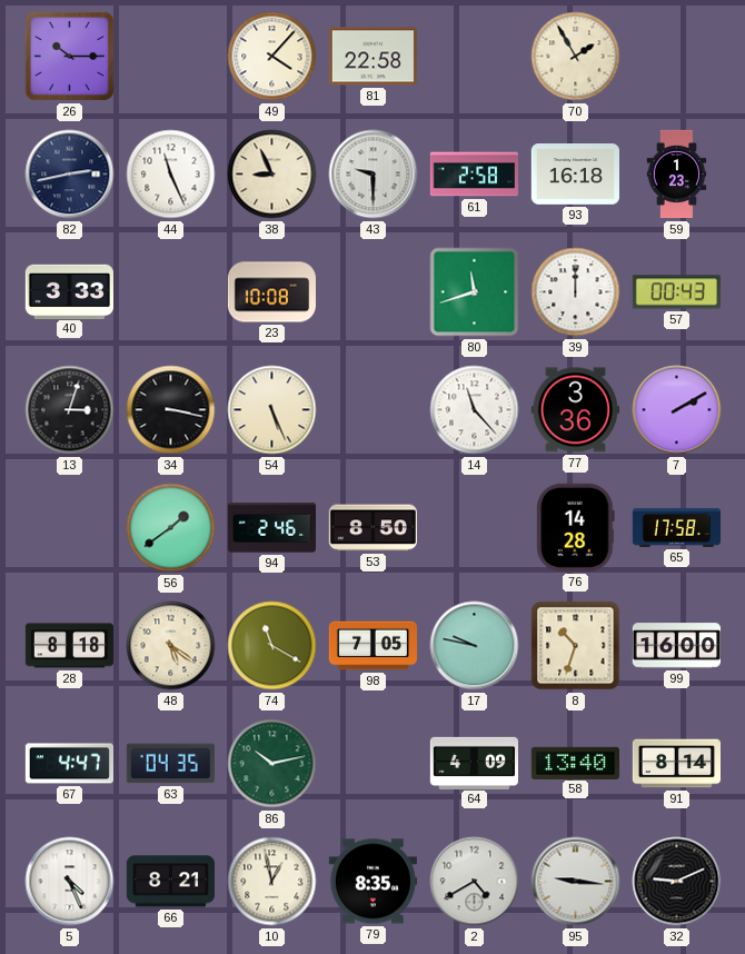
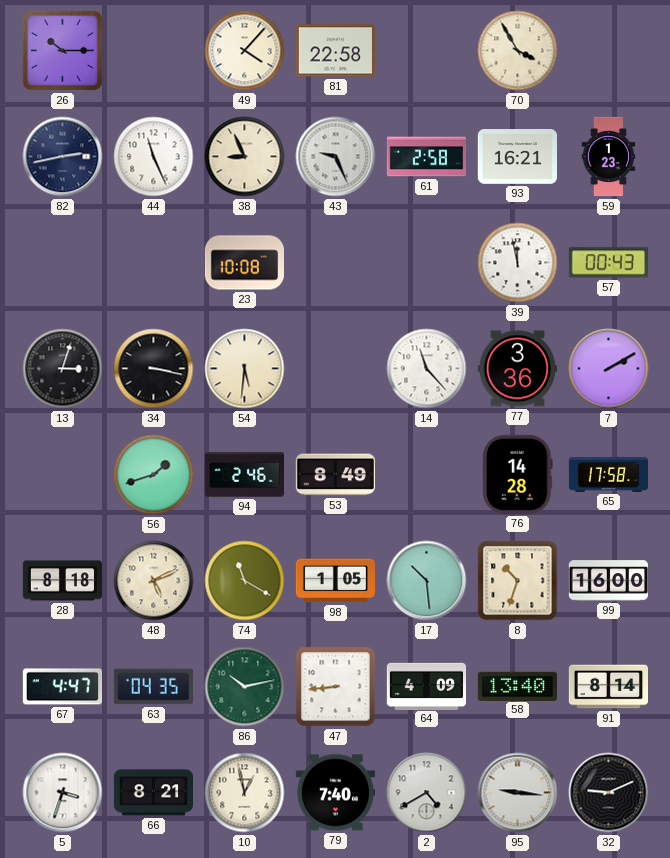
70: 1:55 -> 3:55
43: 9:30 -> 9:26
93: 16:18 -> 16:21
40: 3:33 -> none
80: 11:42 -> none
39: 12:00 -> 11:58
54: 5:26 -> 5:31
56: 1:39 -> 1:42
53: 8:50 -> 8:49
48: 5:21 -> 5:11
98: 7:05 -> 1:05
17: 9:47 -> 10:29
47: none -> 8:44
5: 4:26 -> 3:33
79: 8:35 -> 7:40
